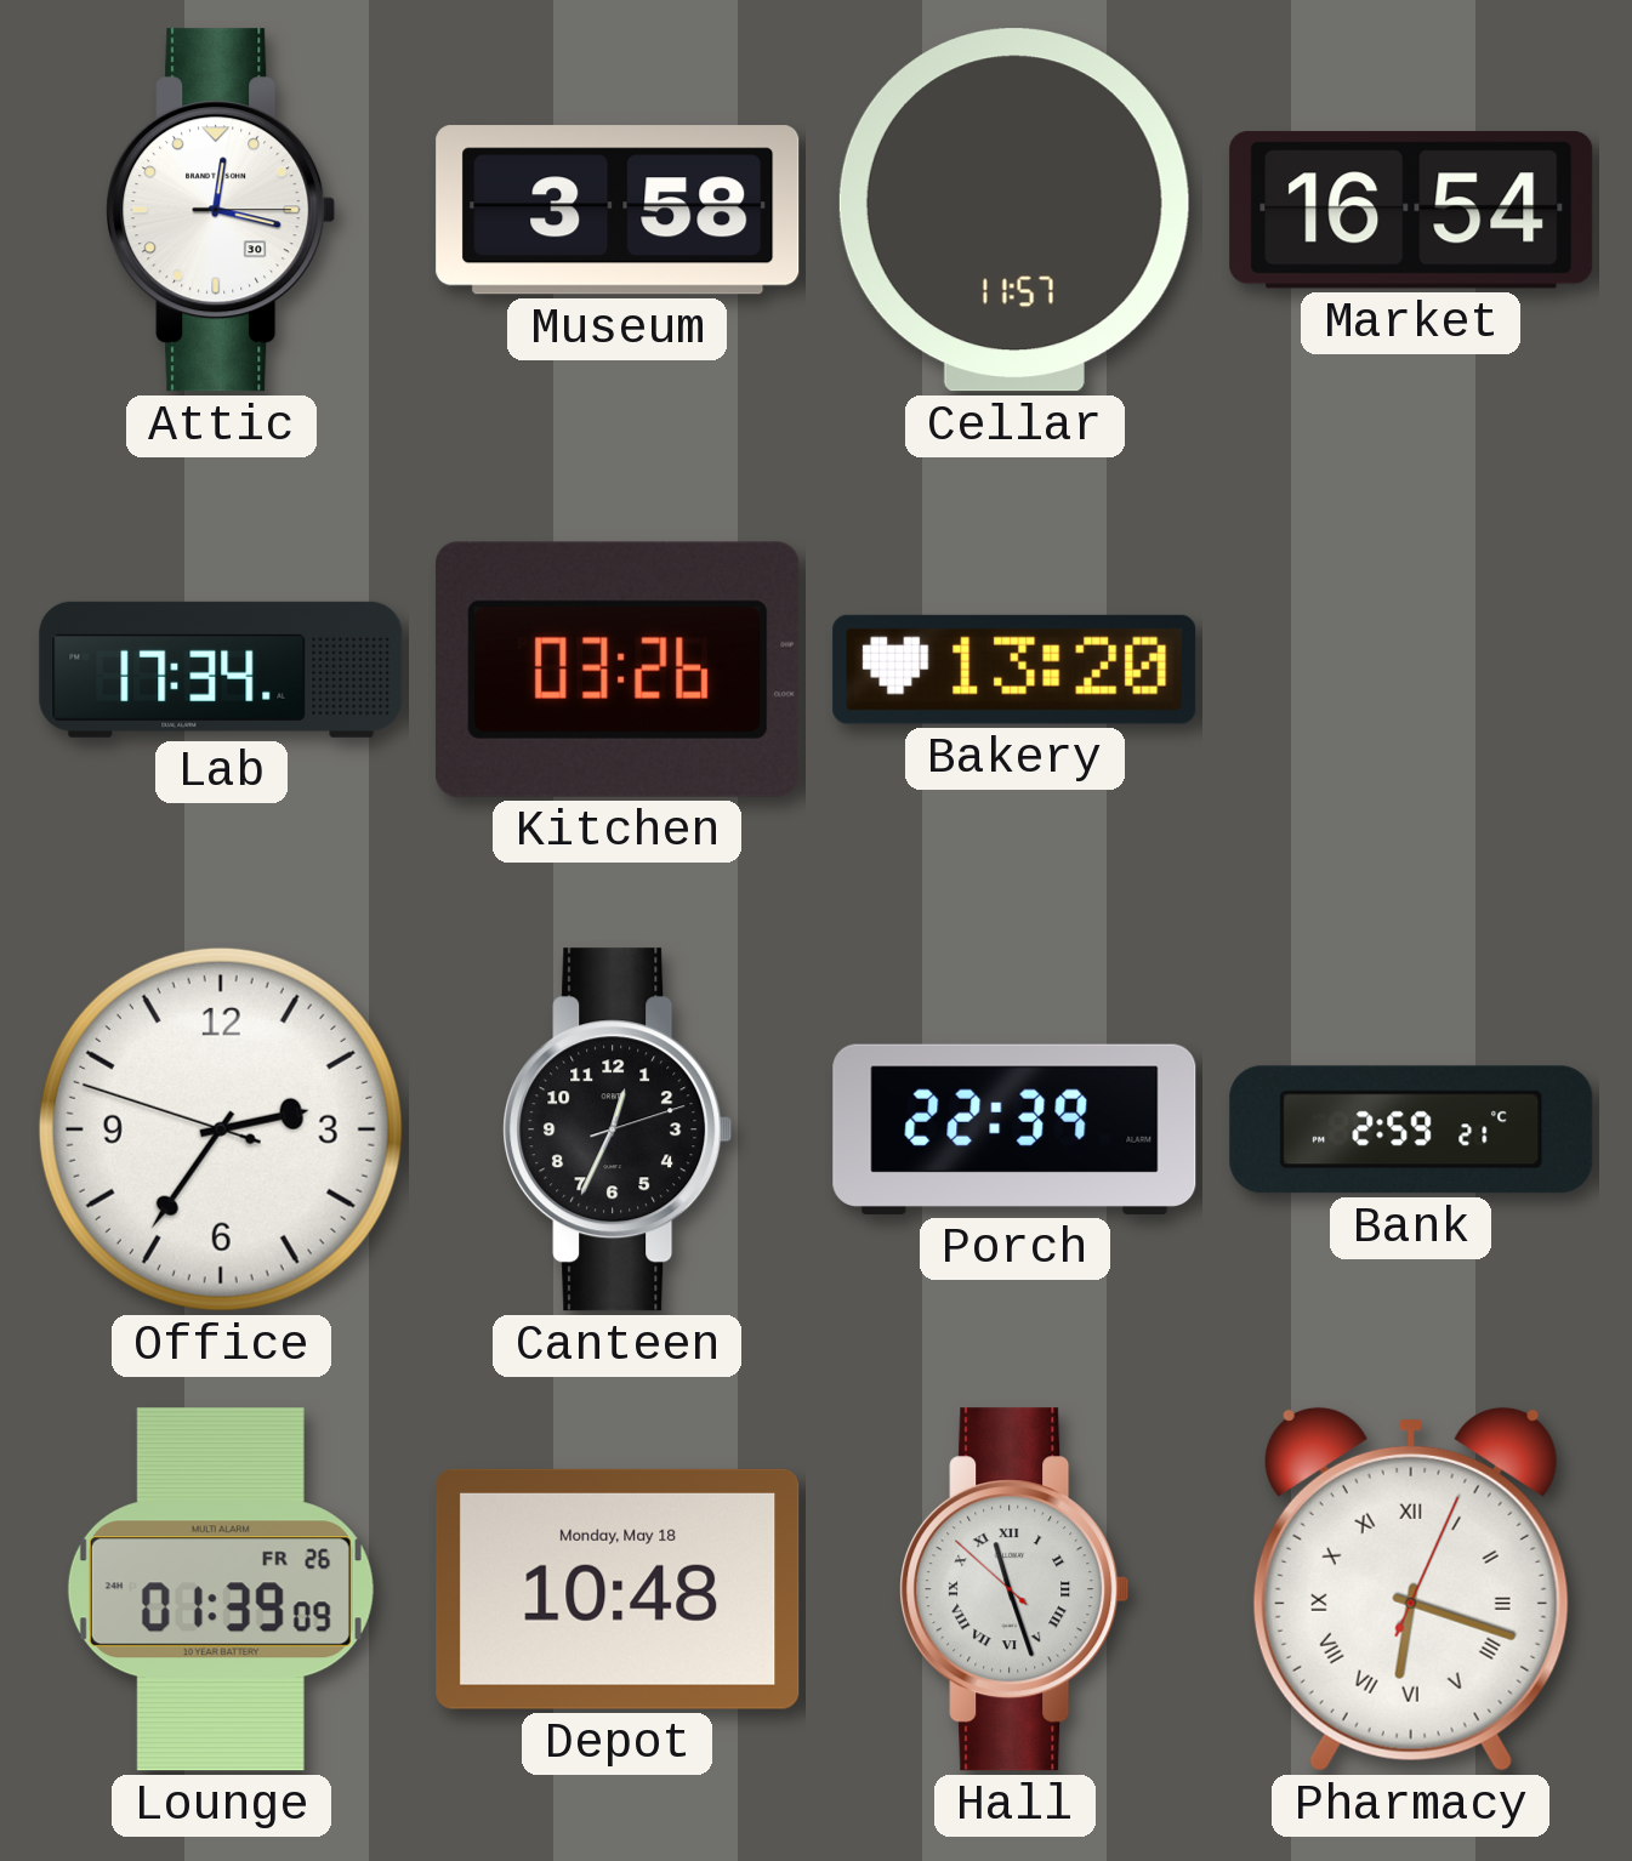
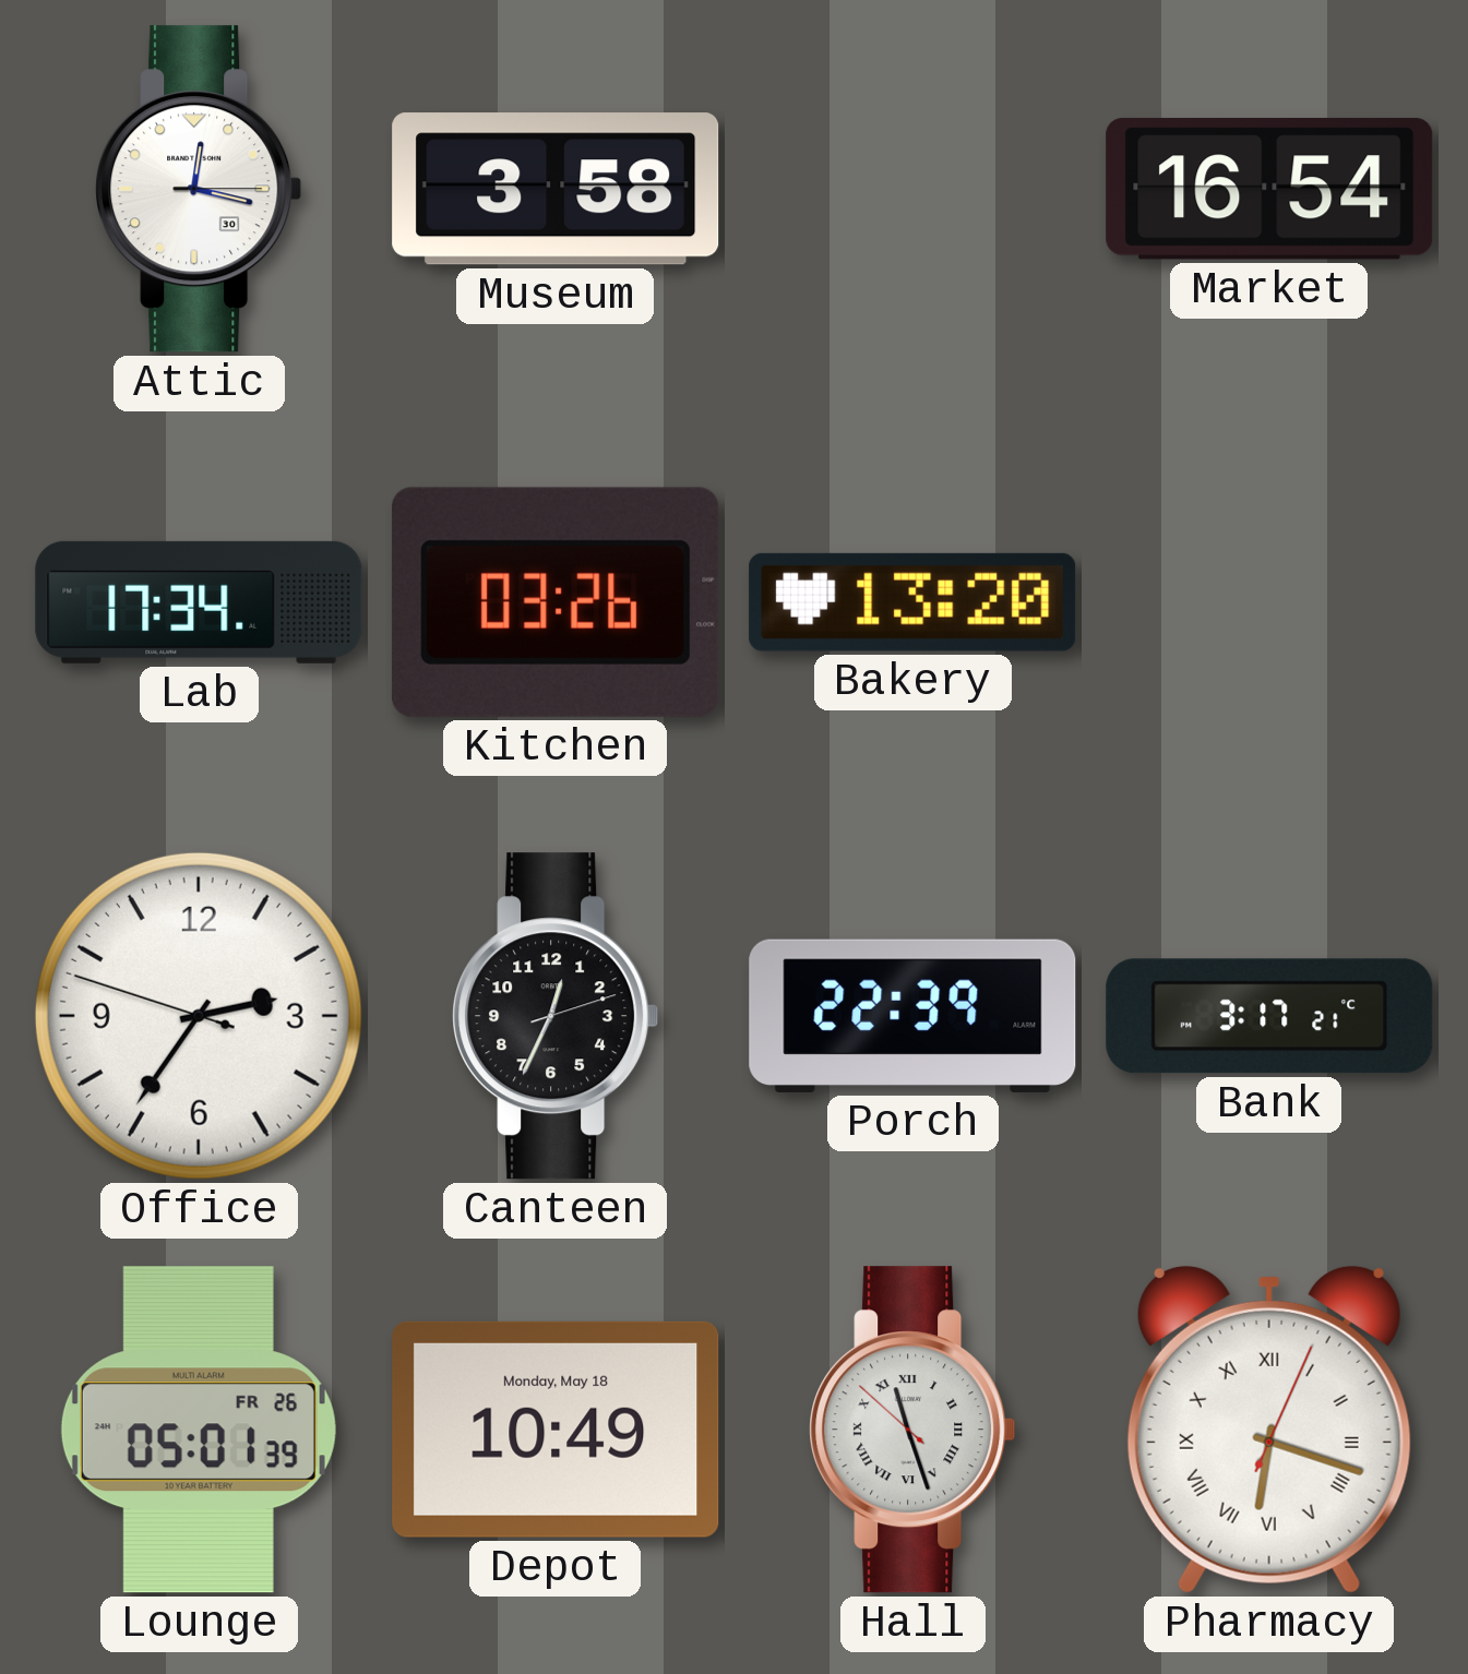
Cellar: 11:57 -> none
Bank: 2:59 -> 3:17
Lounge: 01:39 -> 05:01
Depot: 10:48 -> 10:49
